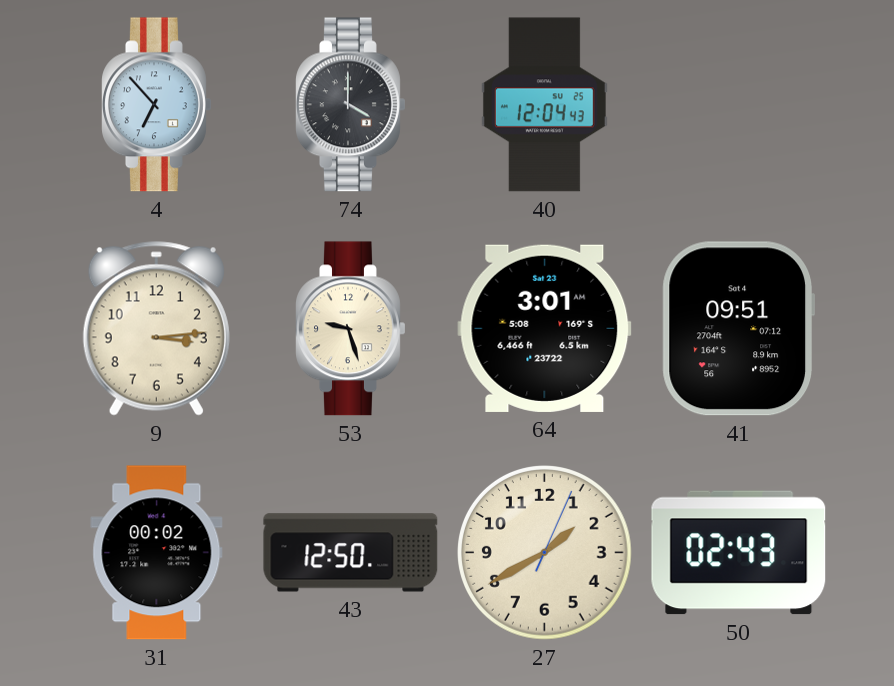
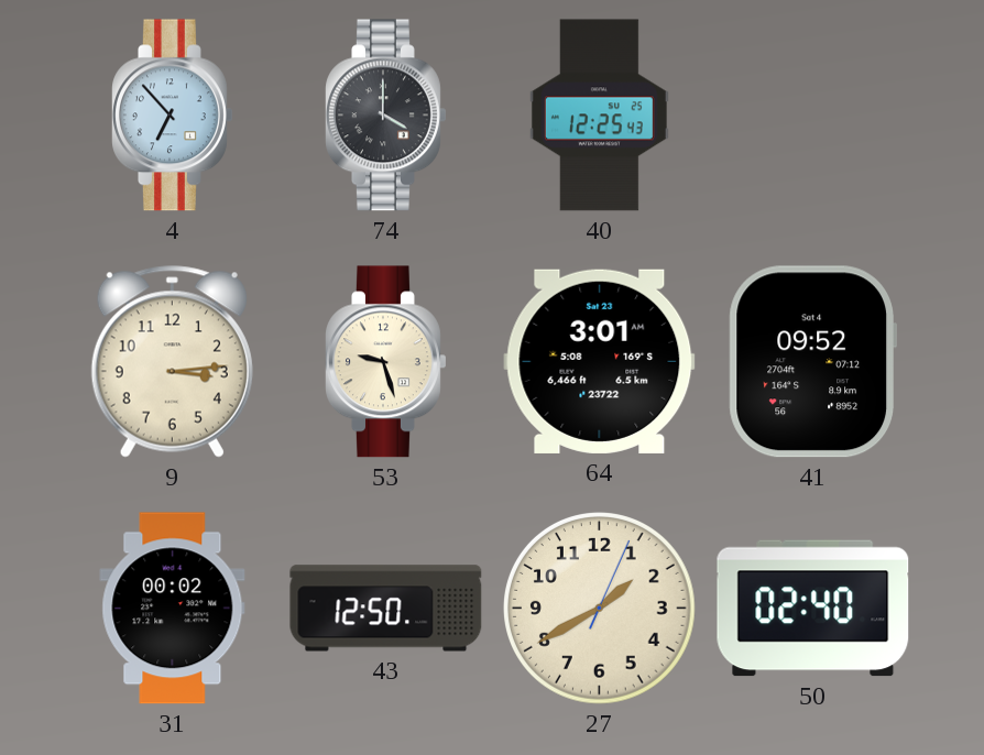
40: 12:04 -> 12:25
41: 09:51 -> 09:52
50: 02:43 -> 02:40
